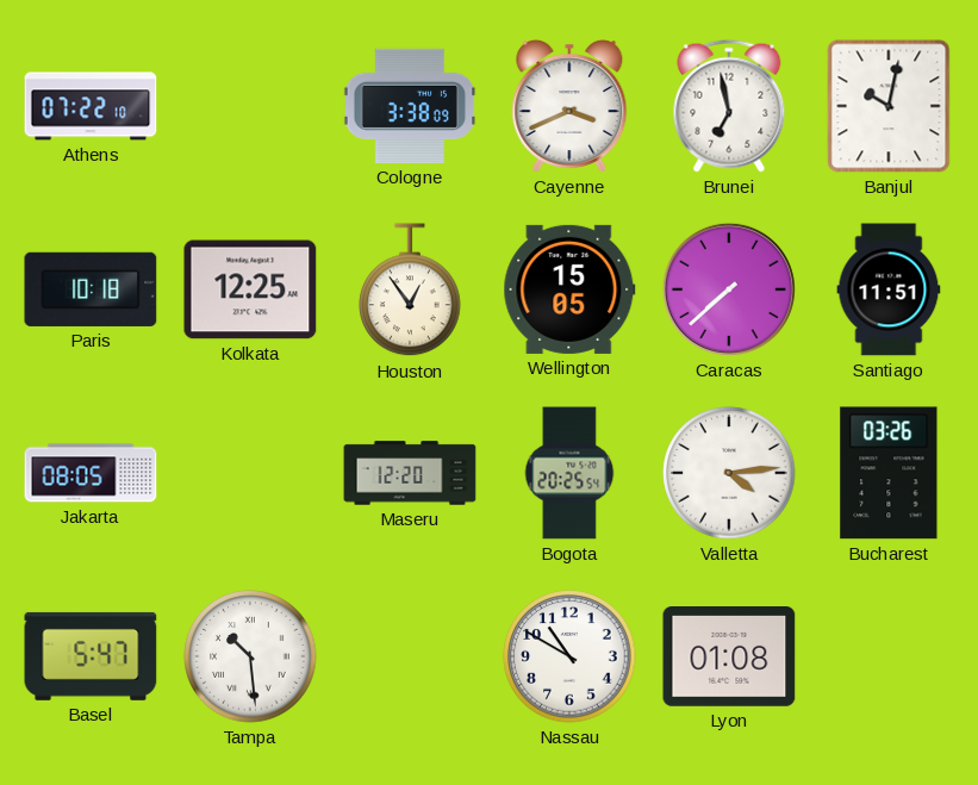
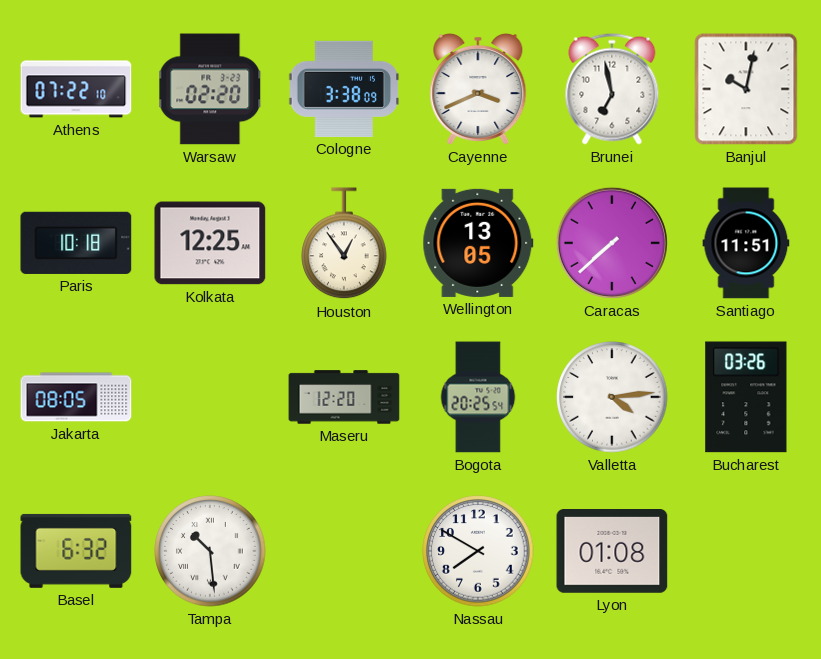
Warsaw: none -> 02:20
Wellington: 15:05 -> 13:05
Basel: 5:47 -> 6:32
Nassau: 10:50 -> 7:50
